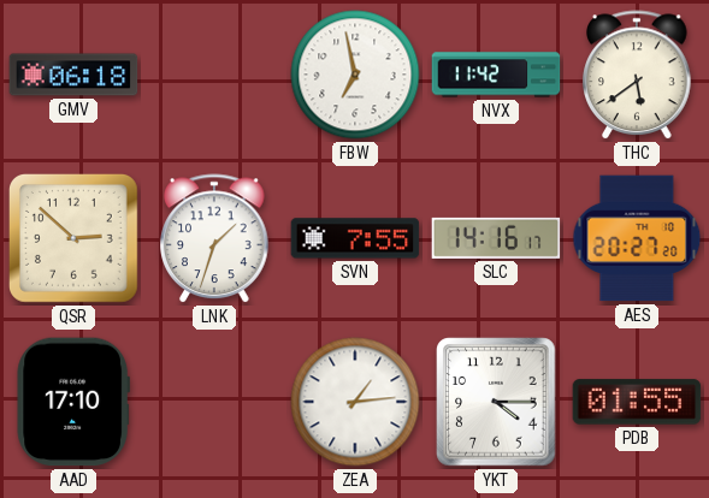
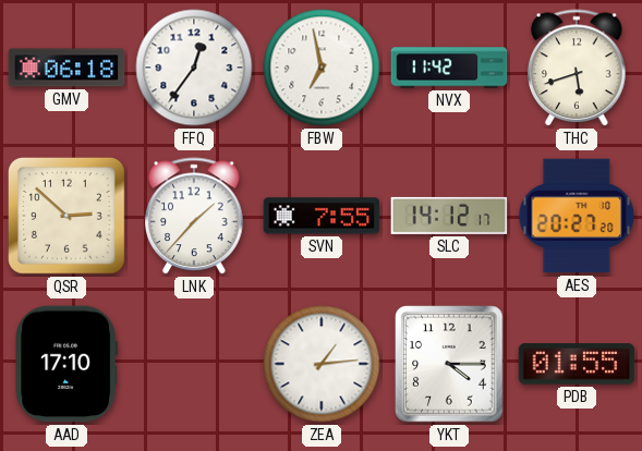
FFQ: none -> 12:36
THC: 5:39 -> 5:42
LNK: 1:33 -> 1:37
SLC: 14:16 -> 14:12
